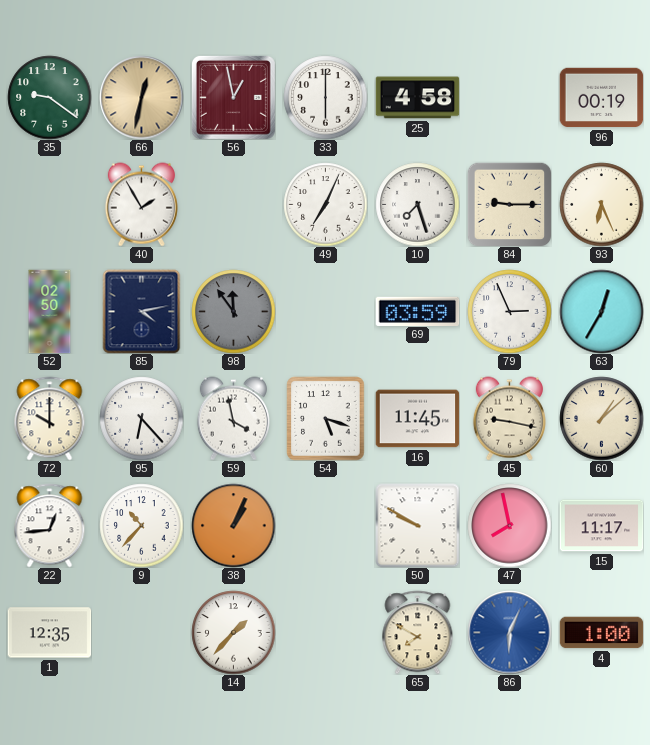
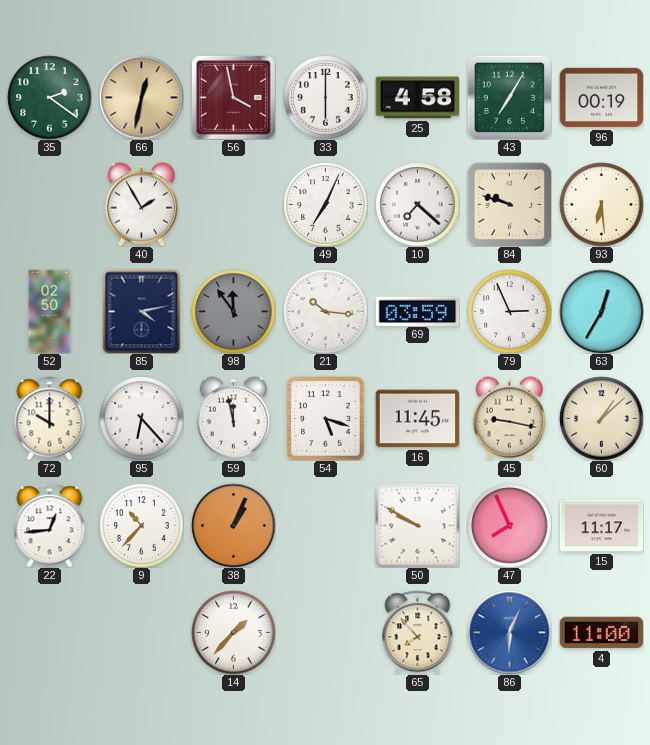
35: 9:21 -> 2:21
56: 12:58 -> 3:58
43: none -> 7:05
10: 7:27 -> 7:22
84: 9:15 -> 9:48
93: 6:26 -> 6:29
21: none -> 10:16
59: 3:58 -> 11:58
47: 7:58 -> 7:56
1: 12:35 -> none
65: 7:50 -> 7:53
4: 1:00 -> 11:00
